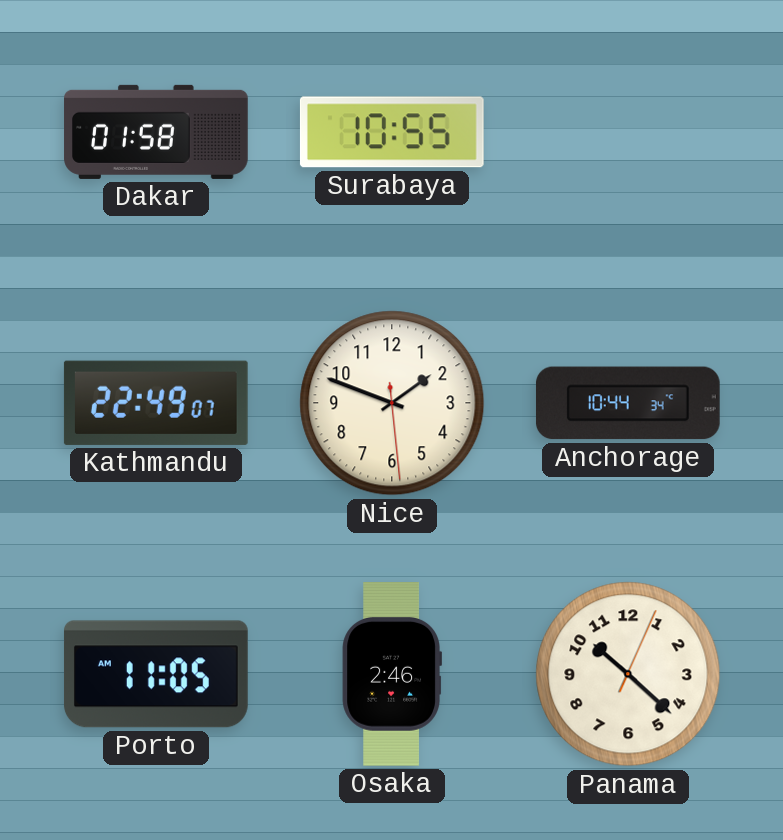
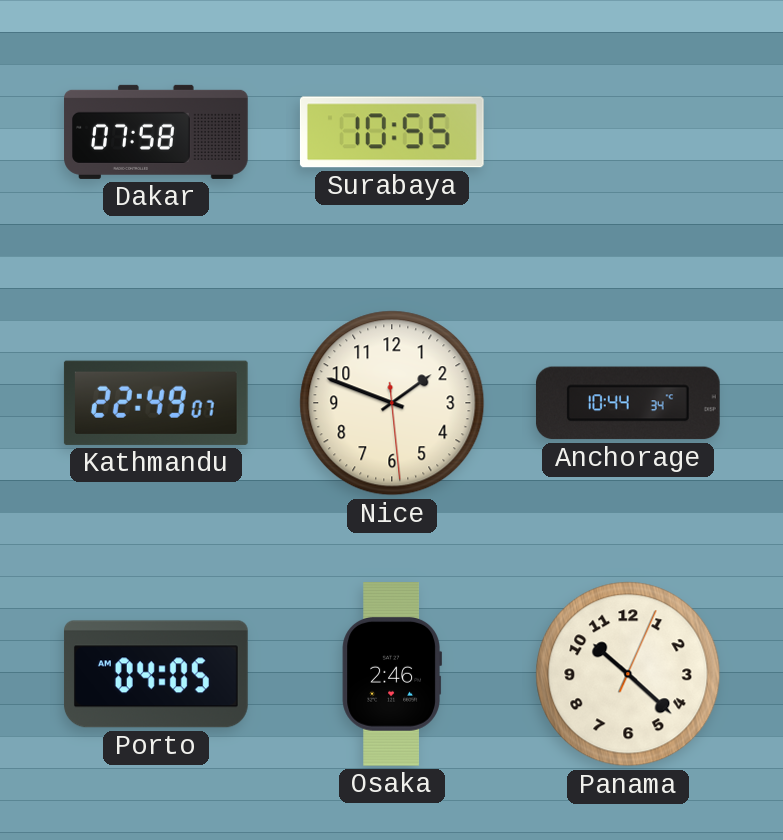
Dakar: 01:58 -> 07:58
Porto: 11:05 -> 04:05
